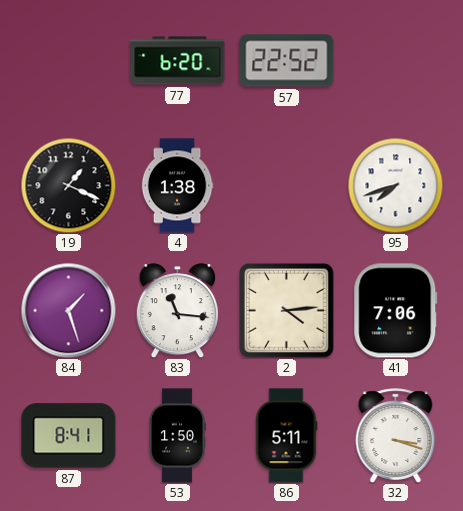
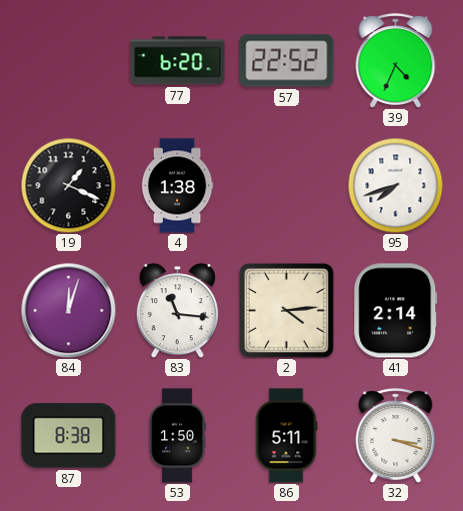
39: none -> 4:34
84: 1:27 -> 12:03
41: 7:06 -> 2:14
87: 8:41 -> 8:38
